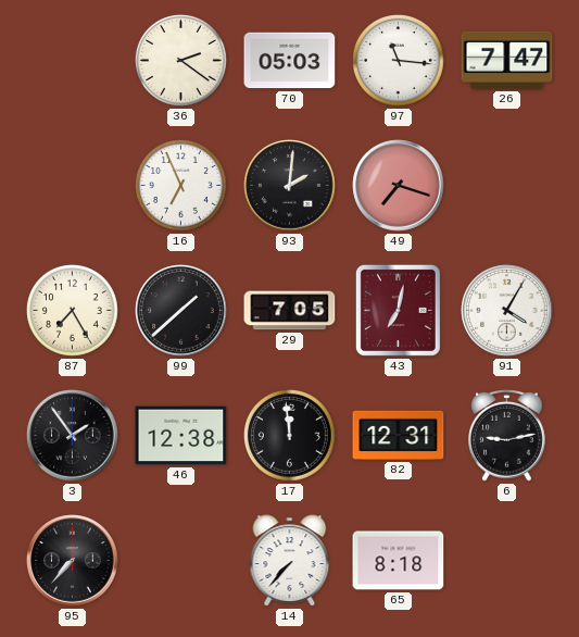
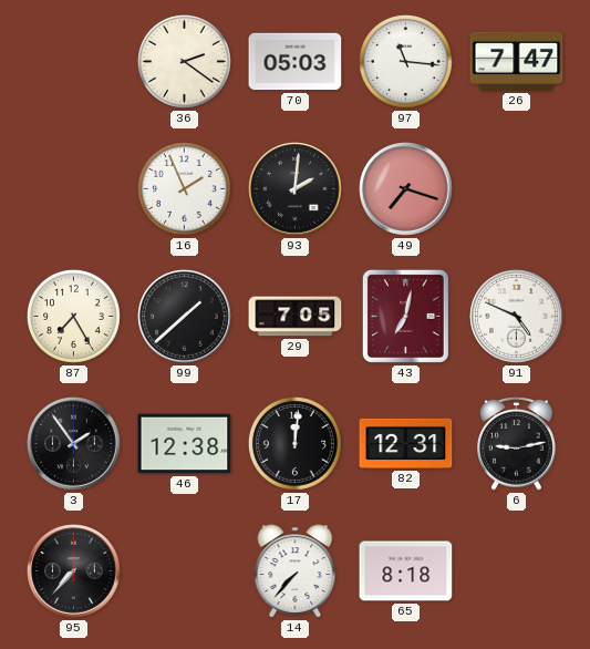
16: 6:56 -> 1:56
91: 4:05 -> 4:49
17: 11:59 -> 12:01
